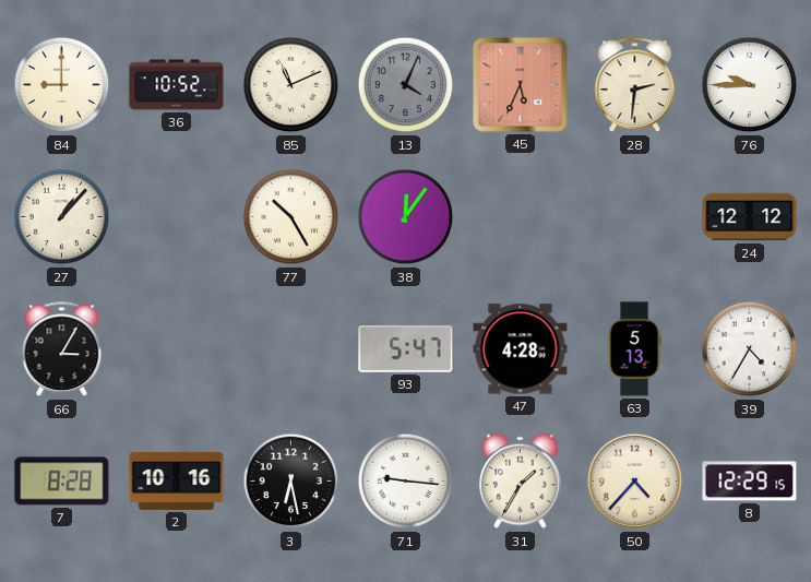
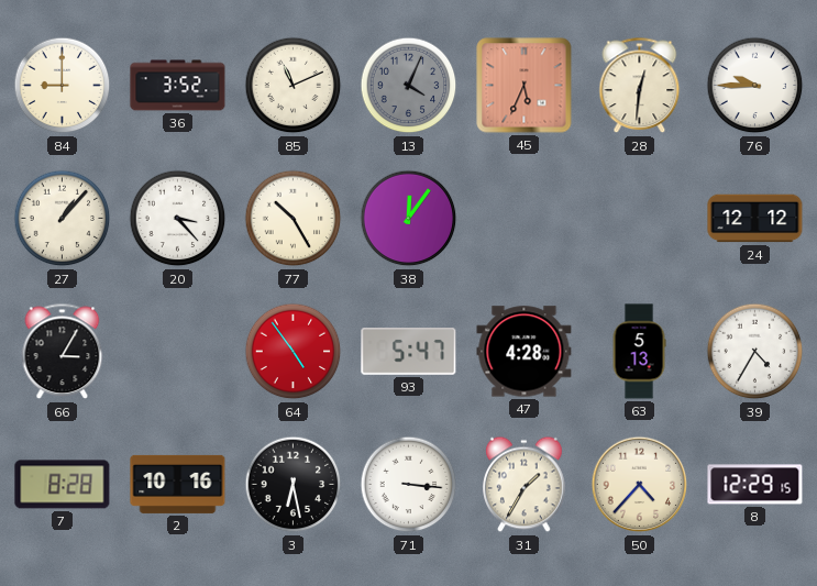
36: 10:52 -> 3:52
28: 2:31 -> 12:31
20: none -> 3:23
64: none -> 4:54
71: 9:16 -> 3:16
